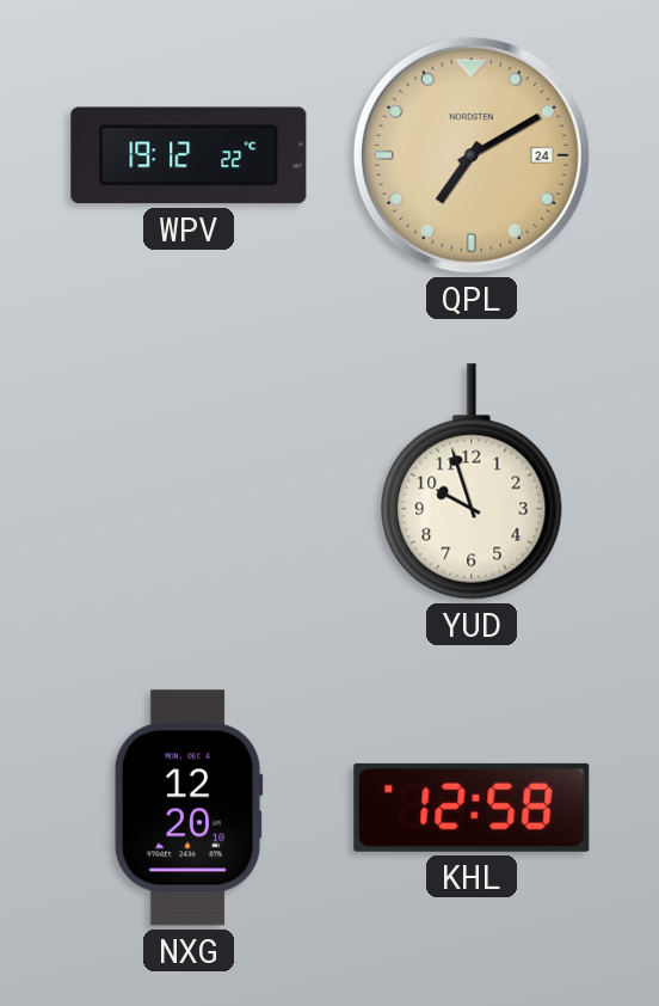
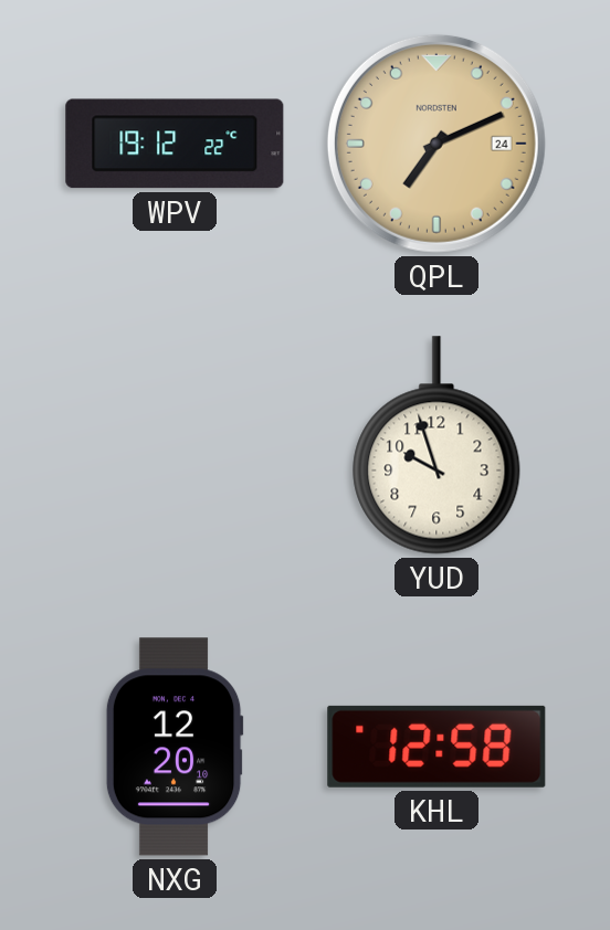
QPL: 7:10 -> 7:11
